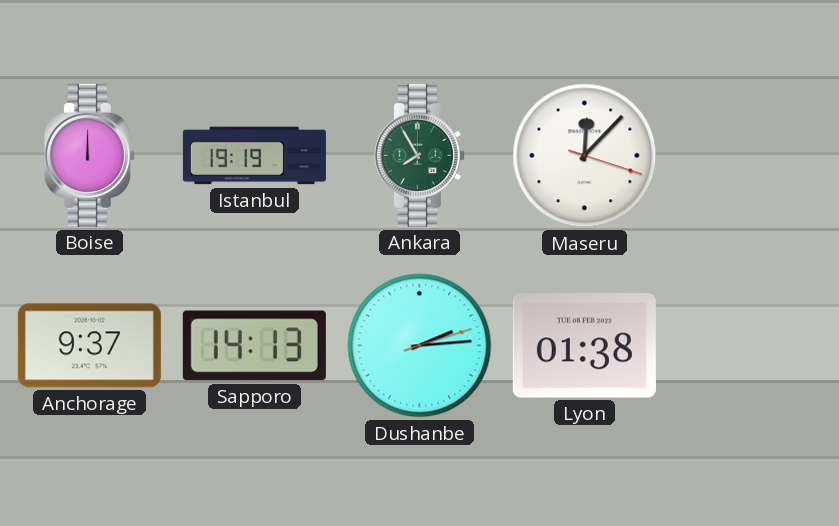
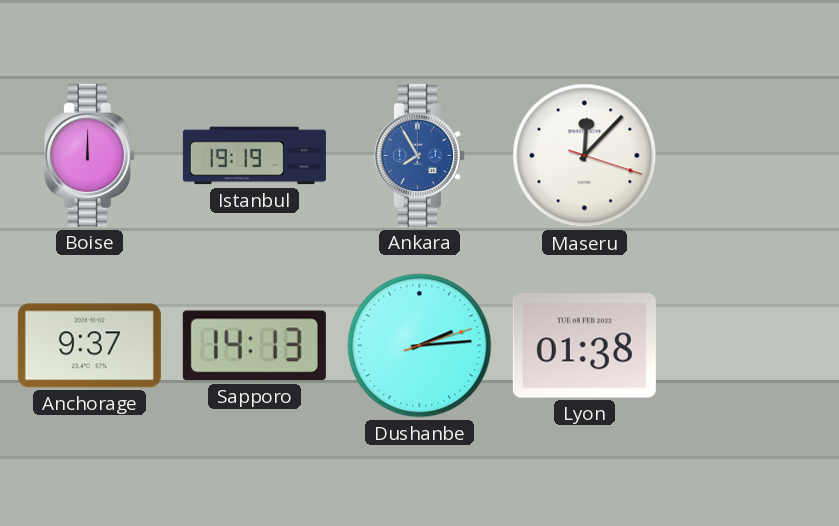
Ankara dial: green -> blue
